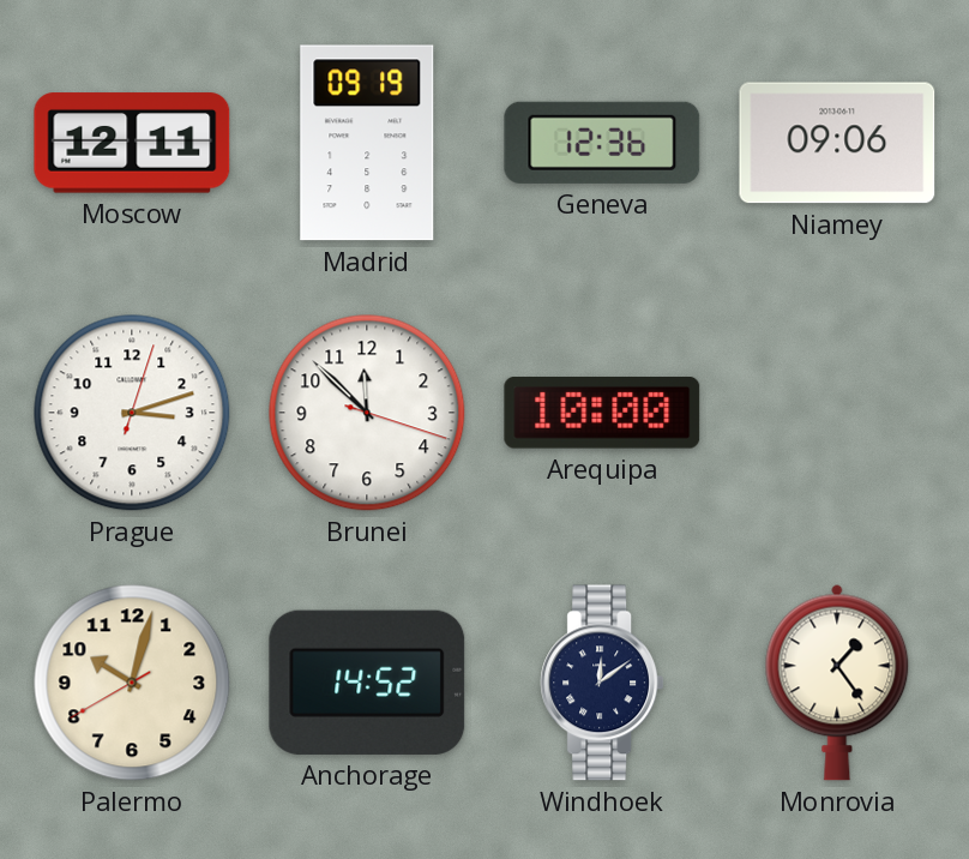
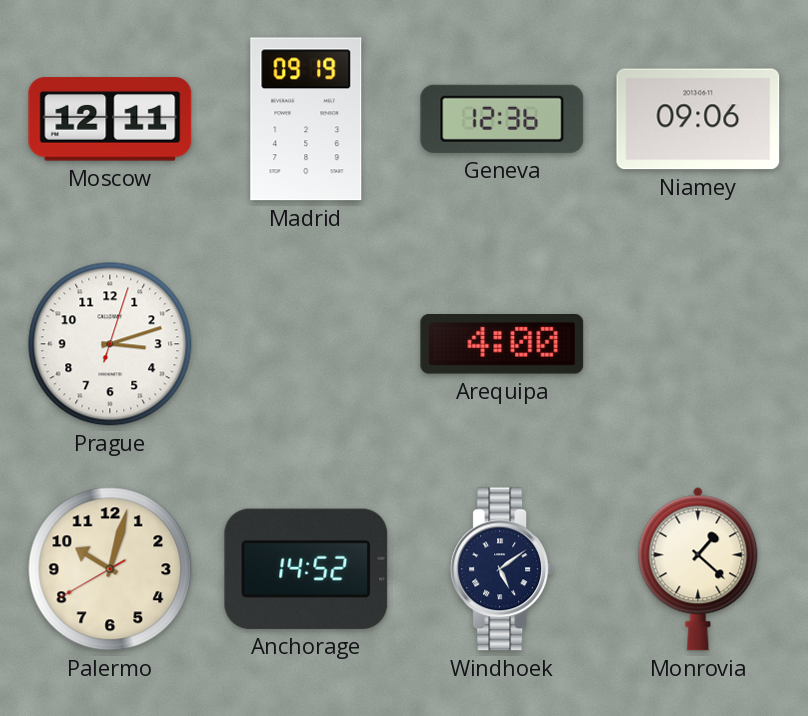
Brunei: 11:52 -> none
Arequipa: 10:00 -> 4:00
Windhoek: 12:09 -> 5:09
Monrovia: 1:24 -> 1:22
